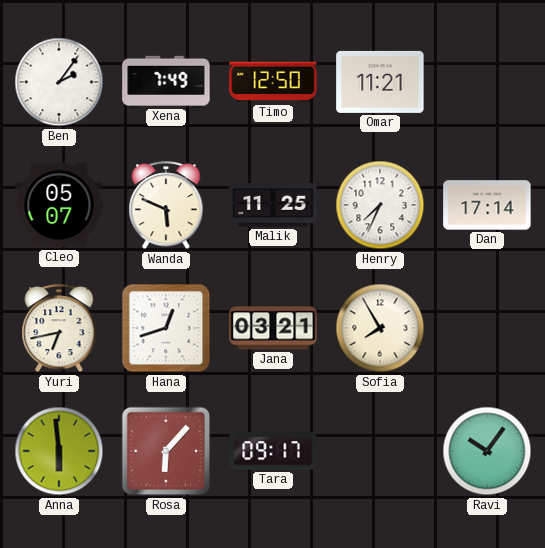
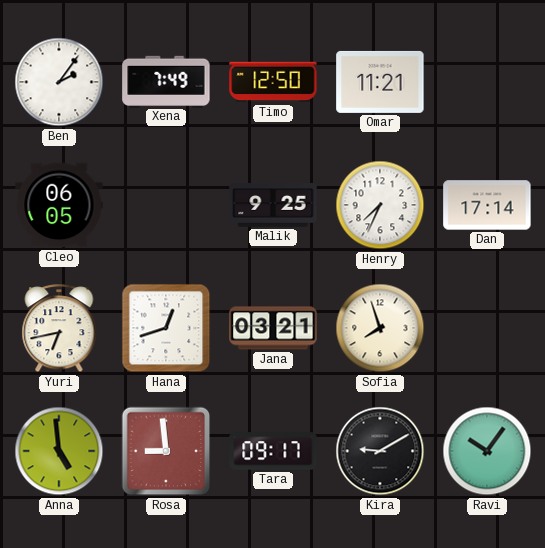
Cleo: 05:07 -> 06:05
Wanda: 5:49 -> none
Malik: 11:25 -> 9:25
Sofia: 7:55 -> 7:57
Anna: 5:59 -> 4:59
Rosa: 6:07 -> 8:59
Kira: none -> 9:10
